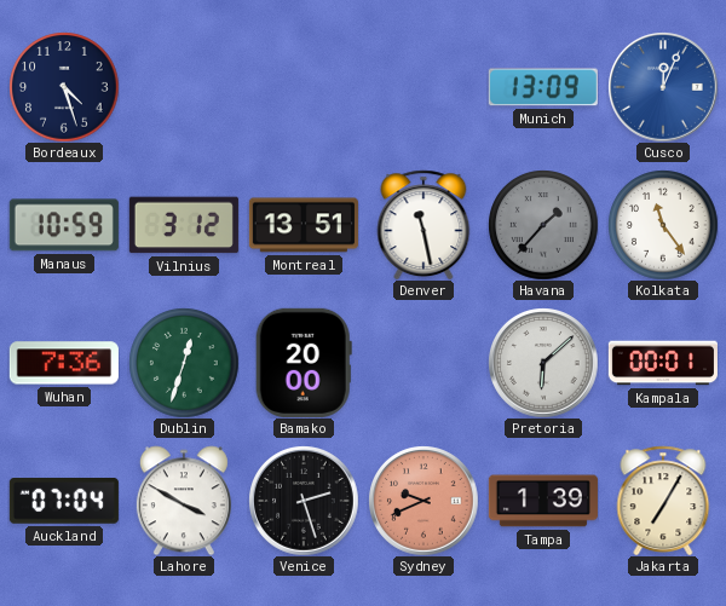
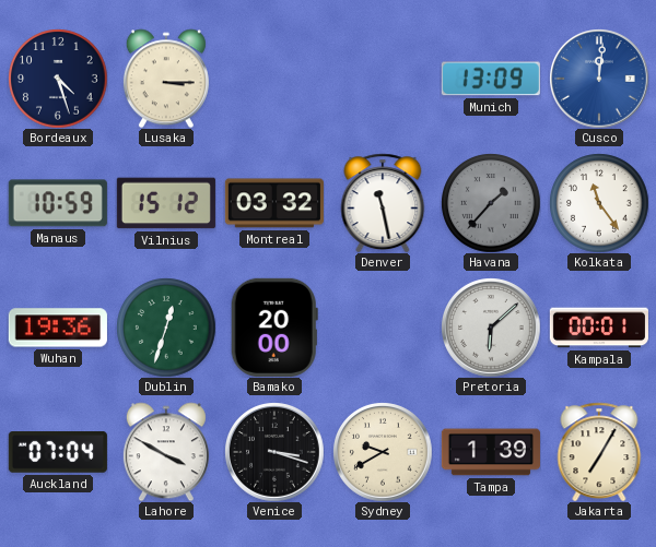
Lusaka: none -> 3:15
Cusco: 12:04 -> 12:01
Vilnius: 3:12 -> 15:12
Montreal: 13:51 -> 03:32
Wuhan: 7:36 -> 19:36
Venice: 2:27 -> 3:18
Sydney: 9:41 -> 9:40
Sydney dial: salmon -> cream
